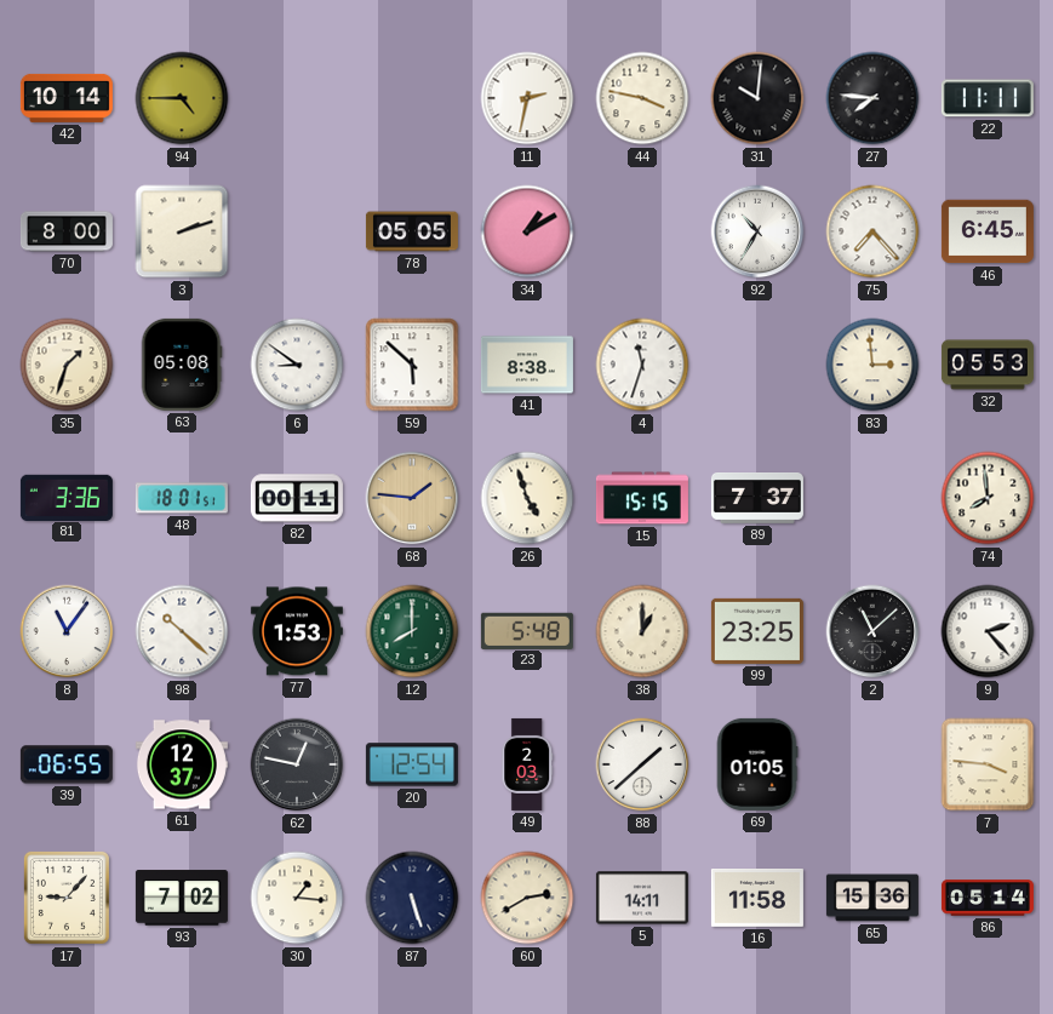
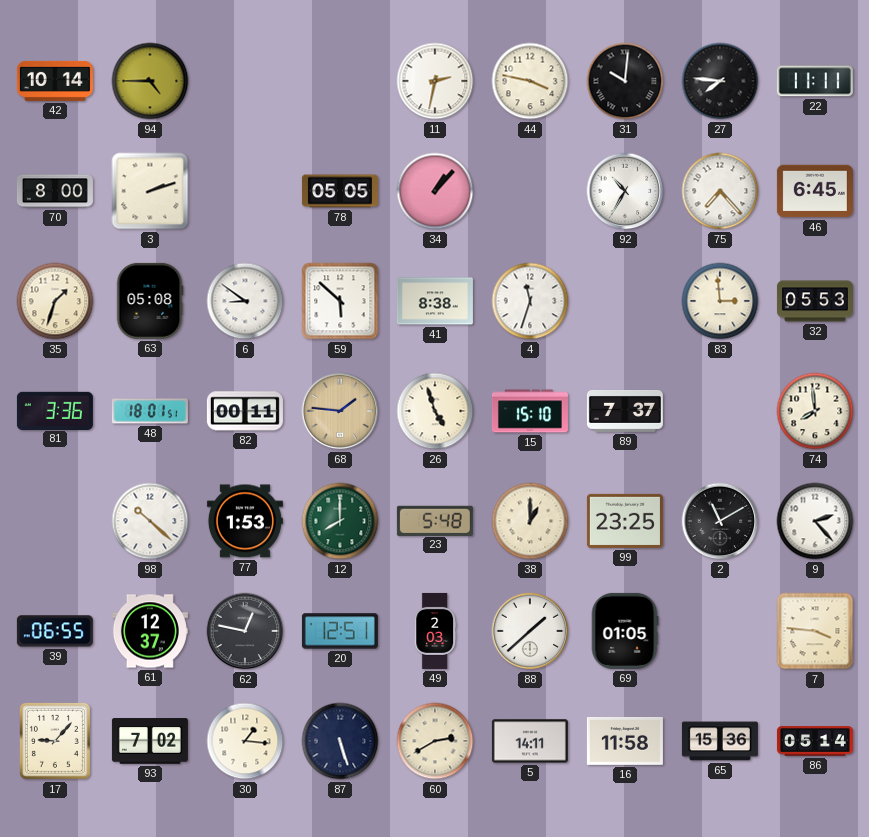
34: 1:10 -> 1:07
15: 15:15 -> 15:10
8: 11:06 -> none
2: 11:08 -> 11:10
20: 12:54 -> 12:51
